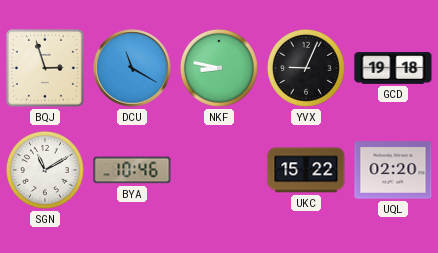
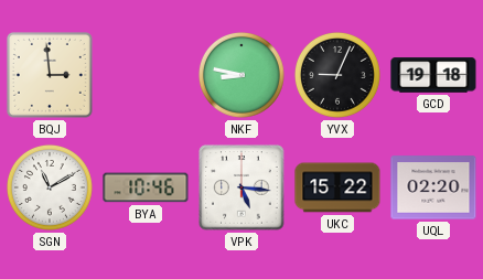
BQJ: 2:57 -> 2:59
DCU: 11:20 -> none
VPK: none -> 5:16
